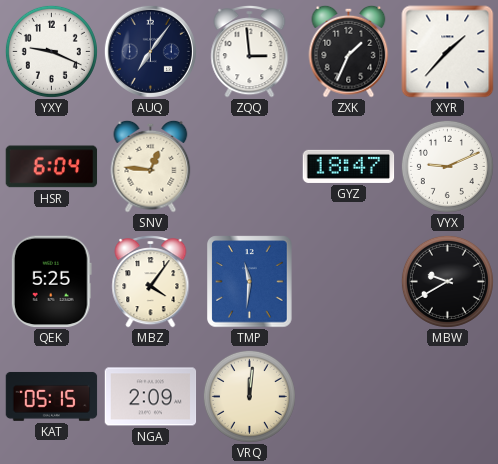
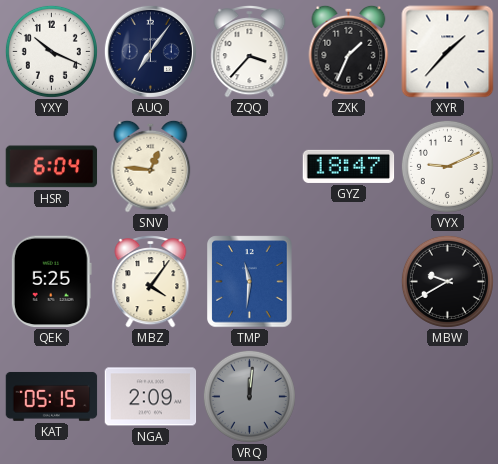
YXY: 9:19 -> 10:19
ZQQ: 2:59 -> 3:37
VRQ dial: cream -> grey
